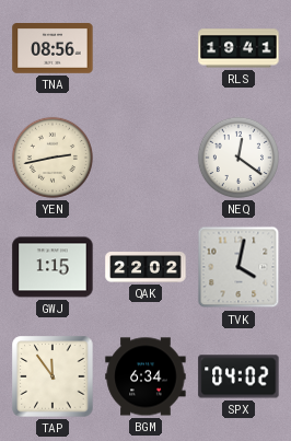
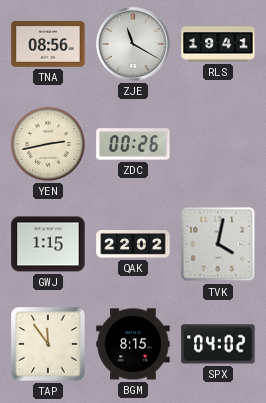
ZJE: none -> 11:20
ZDC: none -> 00:26
NEQ: 12:21 -> none
BGM: 6:34 -> 8:15
